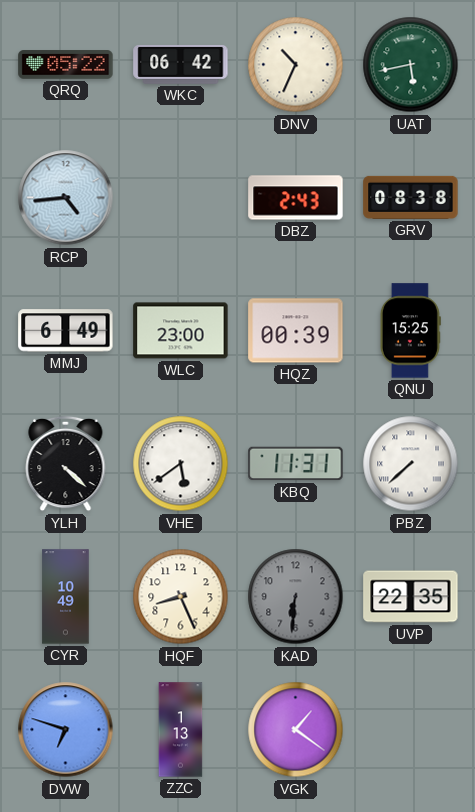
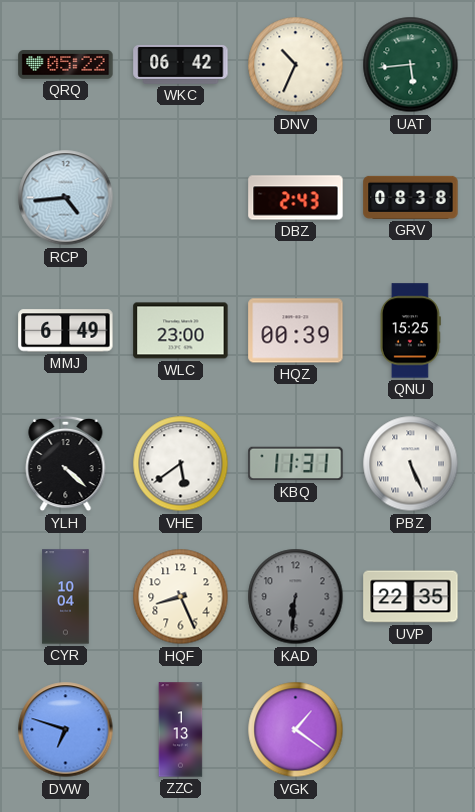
UAT: 5:43 -> 5:44
PBZ: 7:38 -> 5:26
CYR: 10:49 -> 10:04
